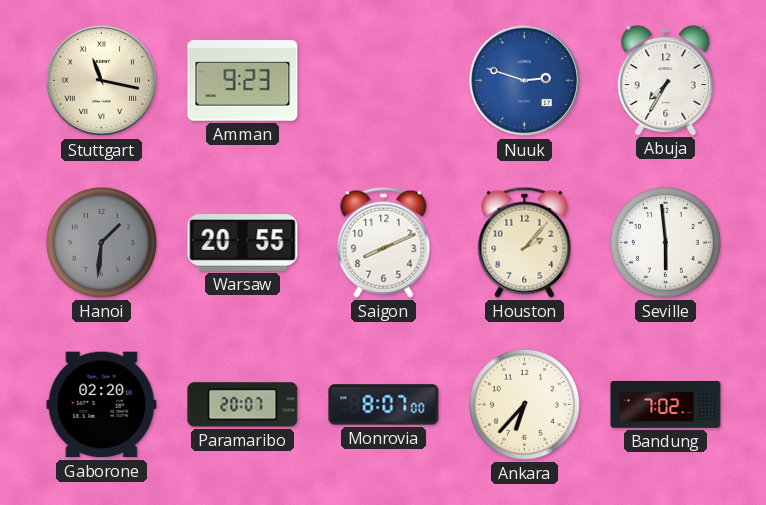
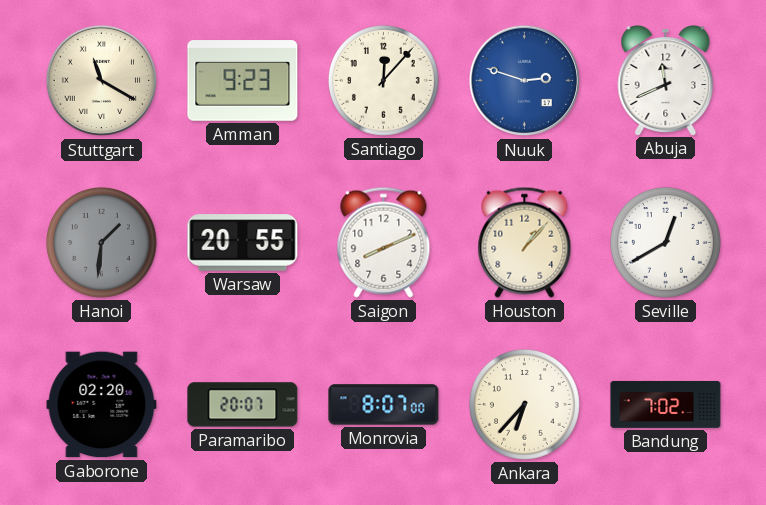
Stuttgart: 11:17 -> 11:20
Santiago: none -> 12:07
Abuja: 7:35 -> 11:41
Houston: 2:07 -> 1:07
Seville: 5:59 -> 12:40
